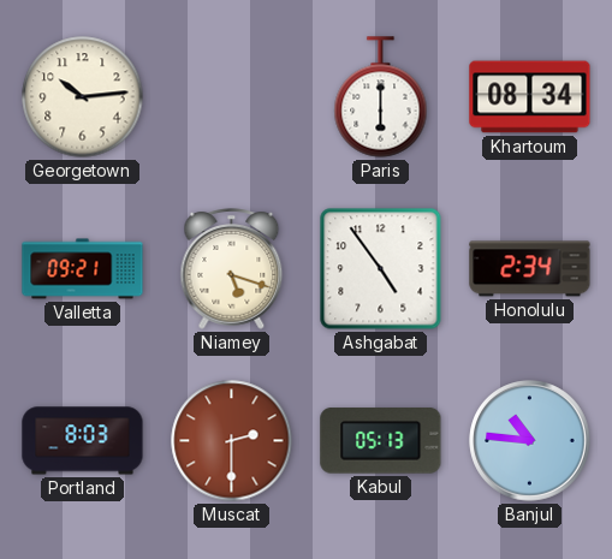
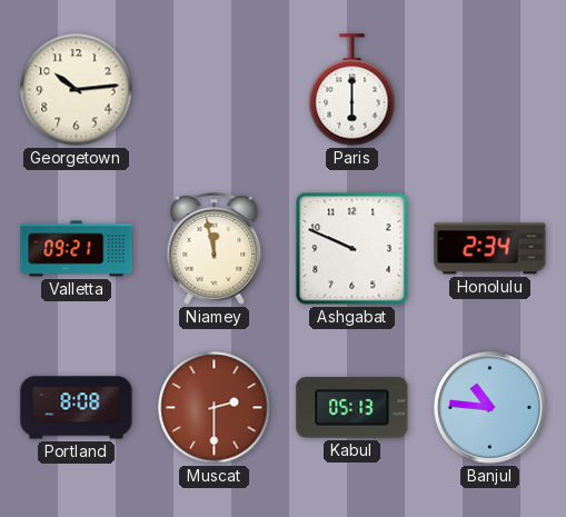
Khartoum: 08:34 -> none
Niamey: 5:18 -> 11:58
Ashgabat: 4:54 -> 9:49
Portland: 8:03 -> 8:08
